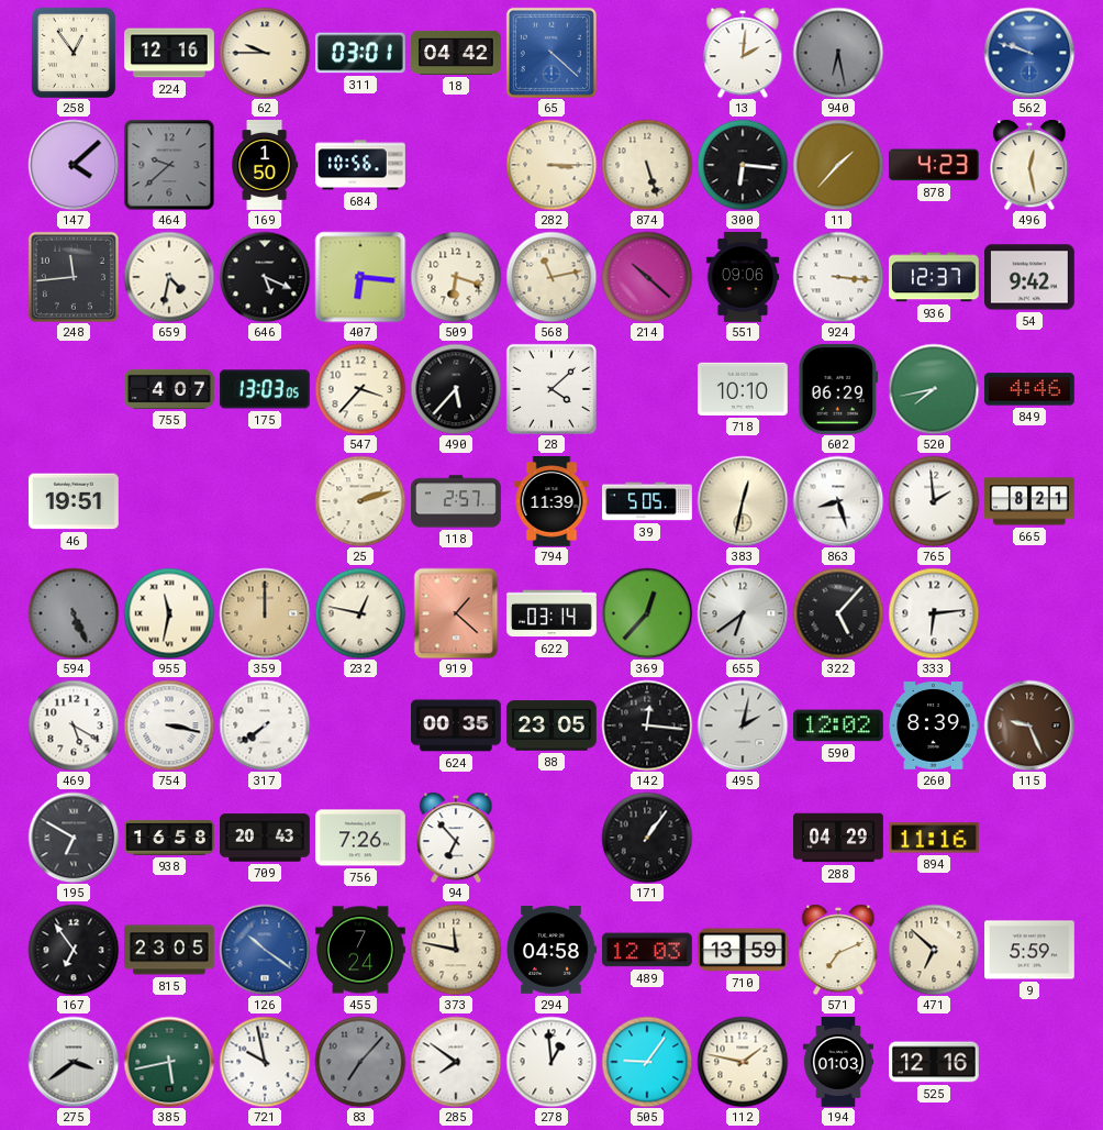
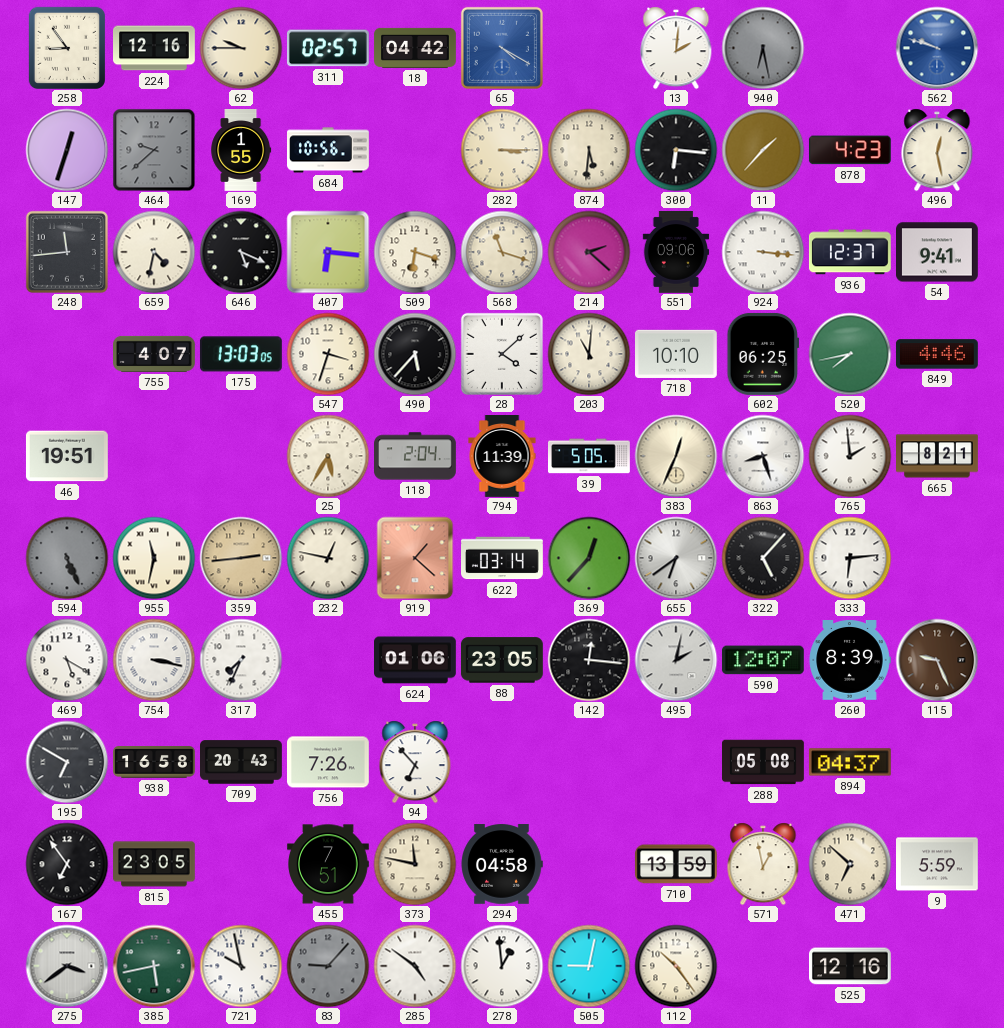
258: 12:54 -> 8:54
311: 03:01 -> 02:57
65: 4:22 -> 4:20
147: 4:08 -> 12:33
169: 1:50 -> 1:55
874: 5:27 -> 5:31
568: 11:13 -> 11:18
214: 10:22 -> 2:22
54: 9:42 -> 9:41
547: 3:37 -> 3:33
203: none -> 11:01
602: 06:29 -> 06:25
25: 2:12 -> 5:35
118: 2:57 -> 2:04
383: 12:32 -> 12:34
359: 12:00 -> 2:44
317: 7:39 -> 7:34
624: 00:35 -> 01:06
590: 12:02 -> 12:07
171: 1:06 -> none
288: 04:29 -> 05:08
894: 11:16 -> 04:37
126: 10:21 -> none
455: 7:24 -> 7:51
489: 12:03 -> none
571: 7:11 -> 12:58
83: 7:07 -> 9:07
285: 7:51 -> 4:51
505: 9:06 -> 9:02
112: 1:47 -> 10:24
194: 01:03 -> none
